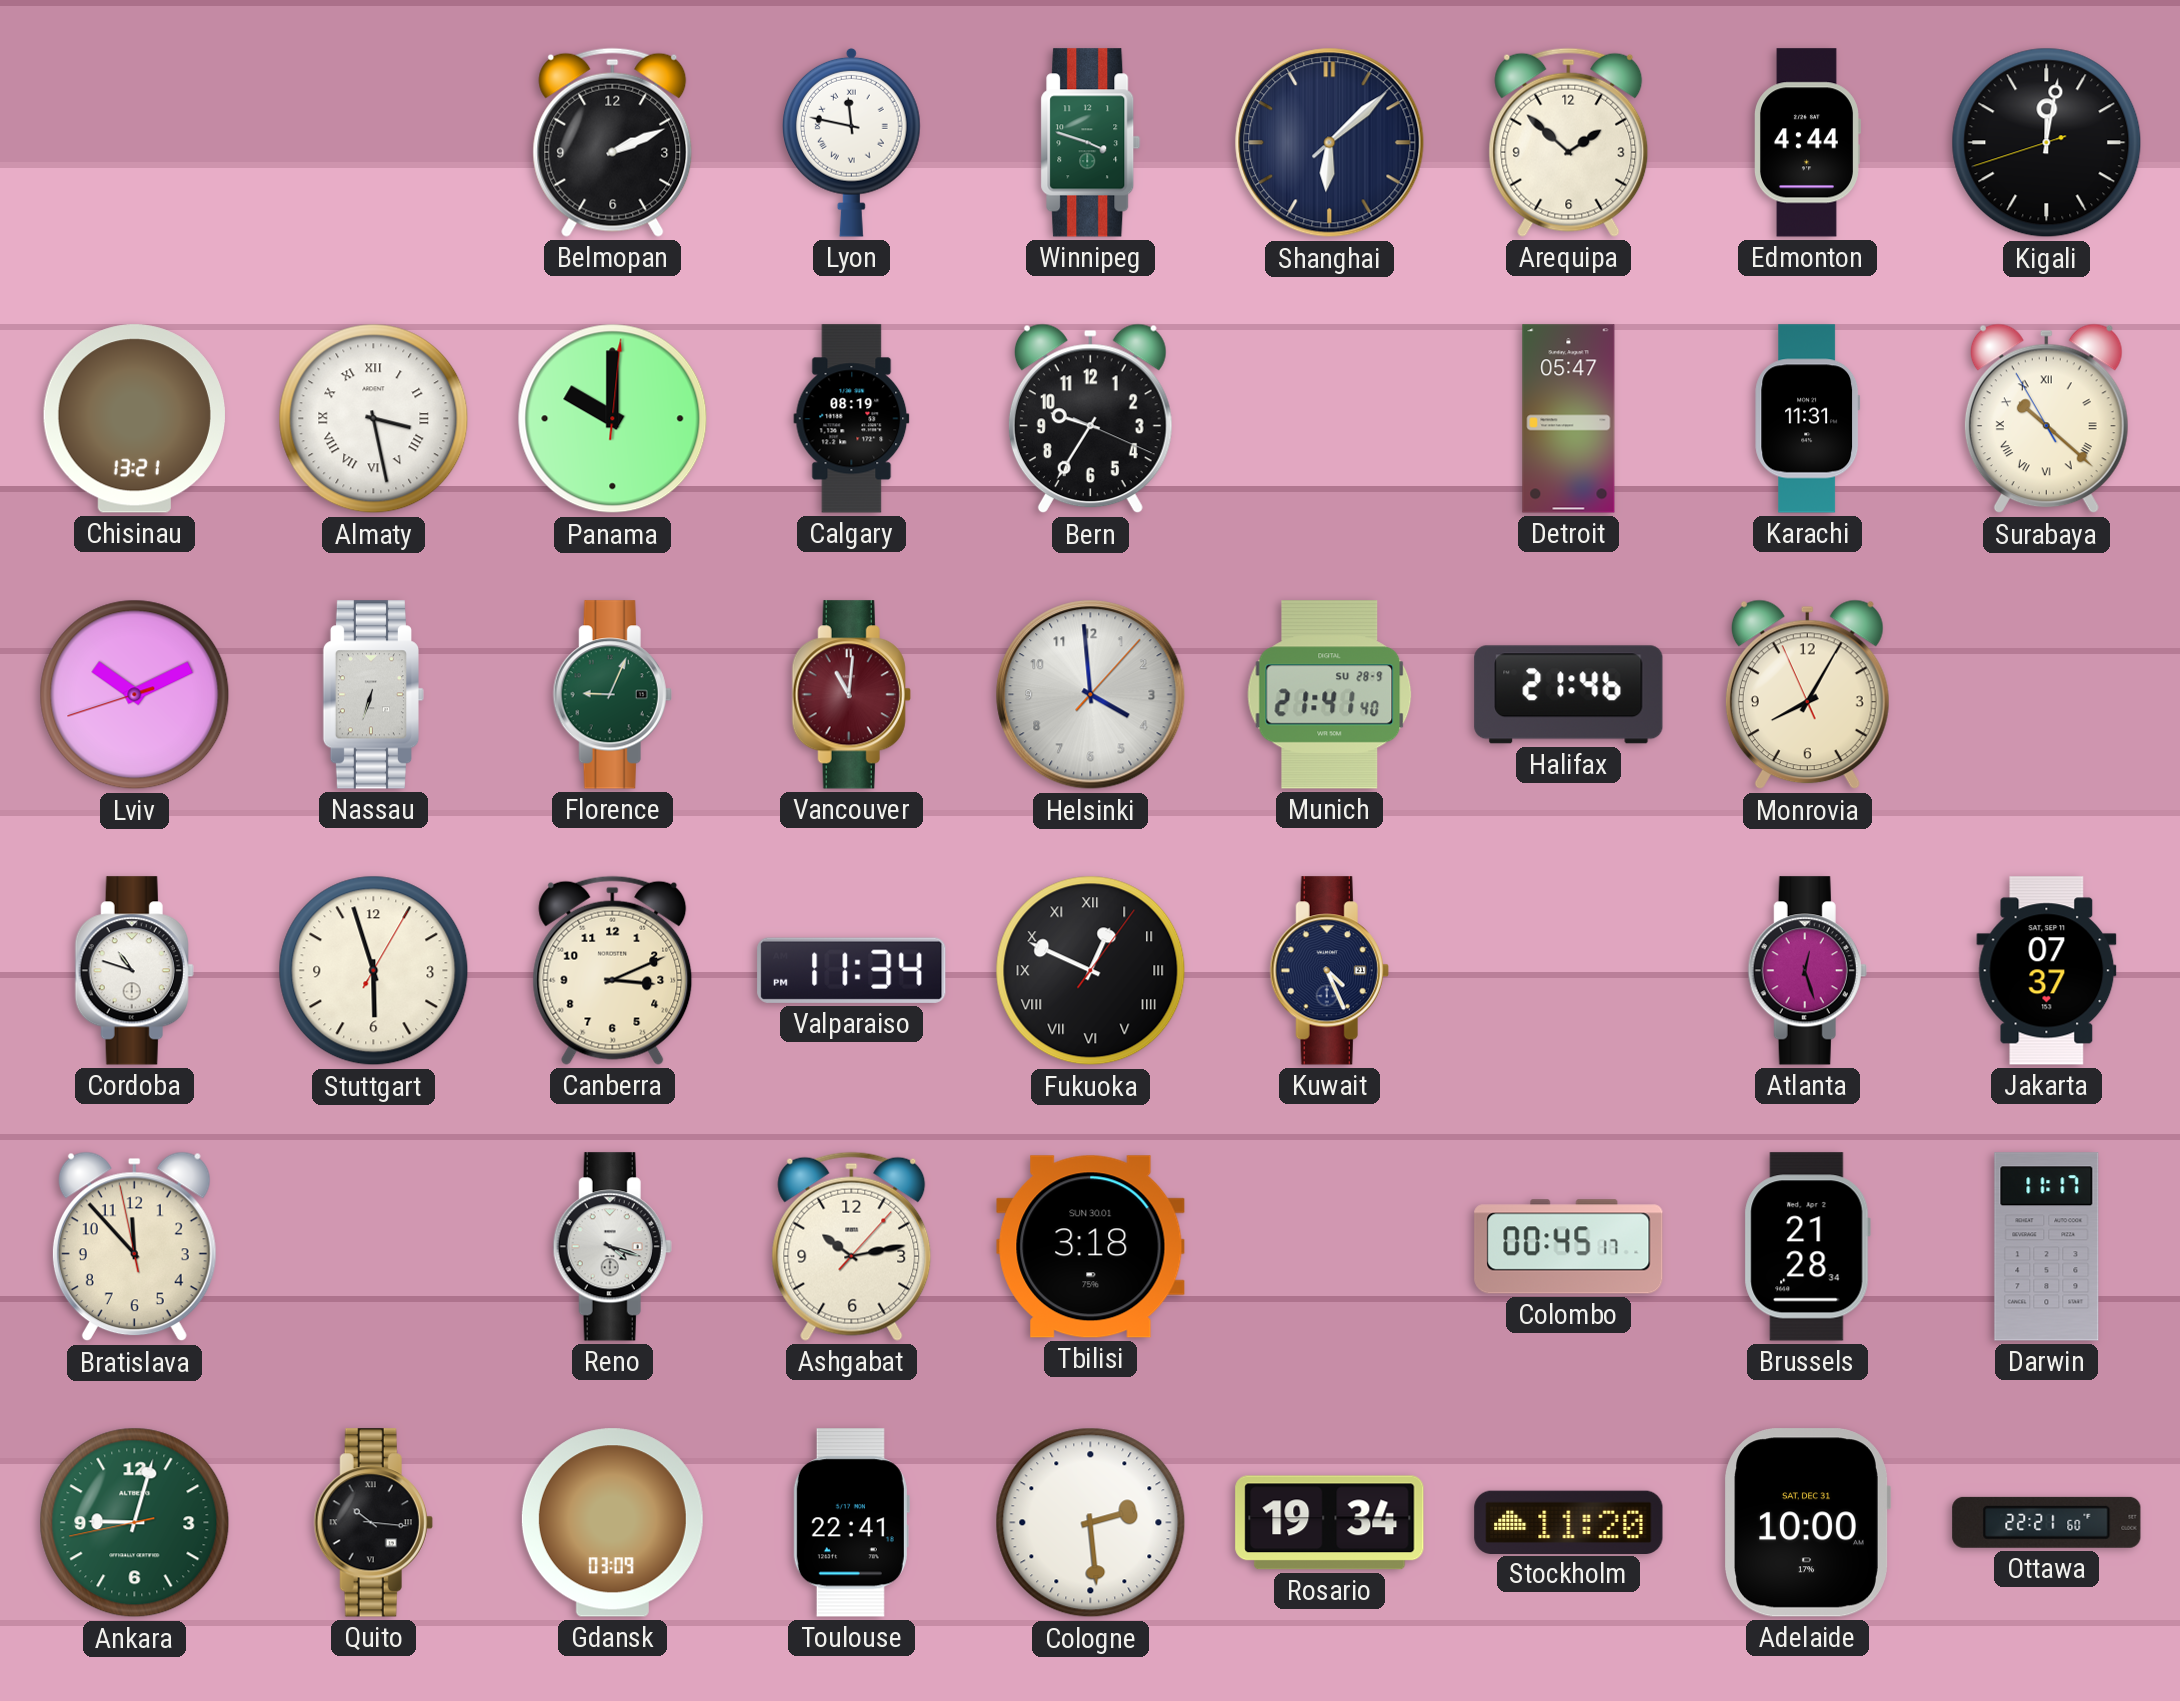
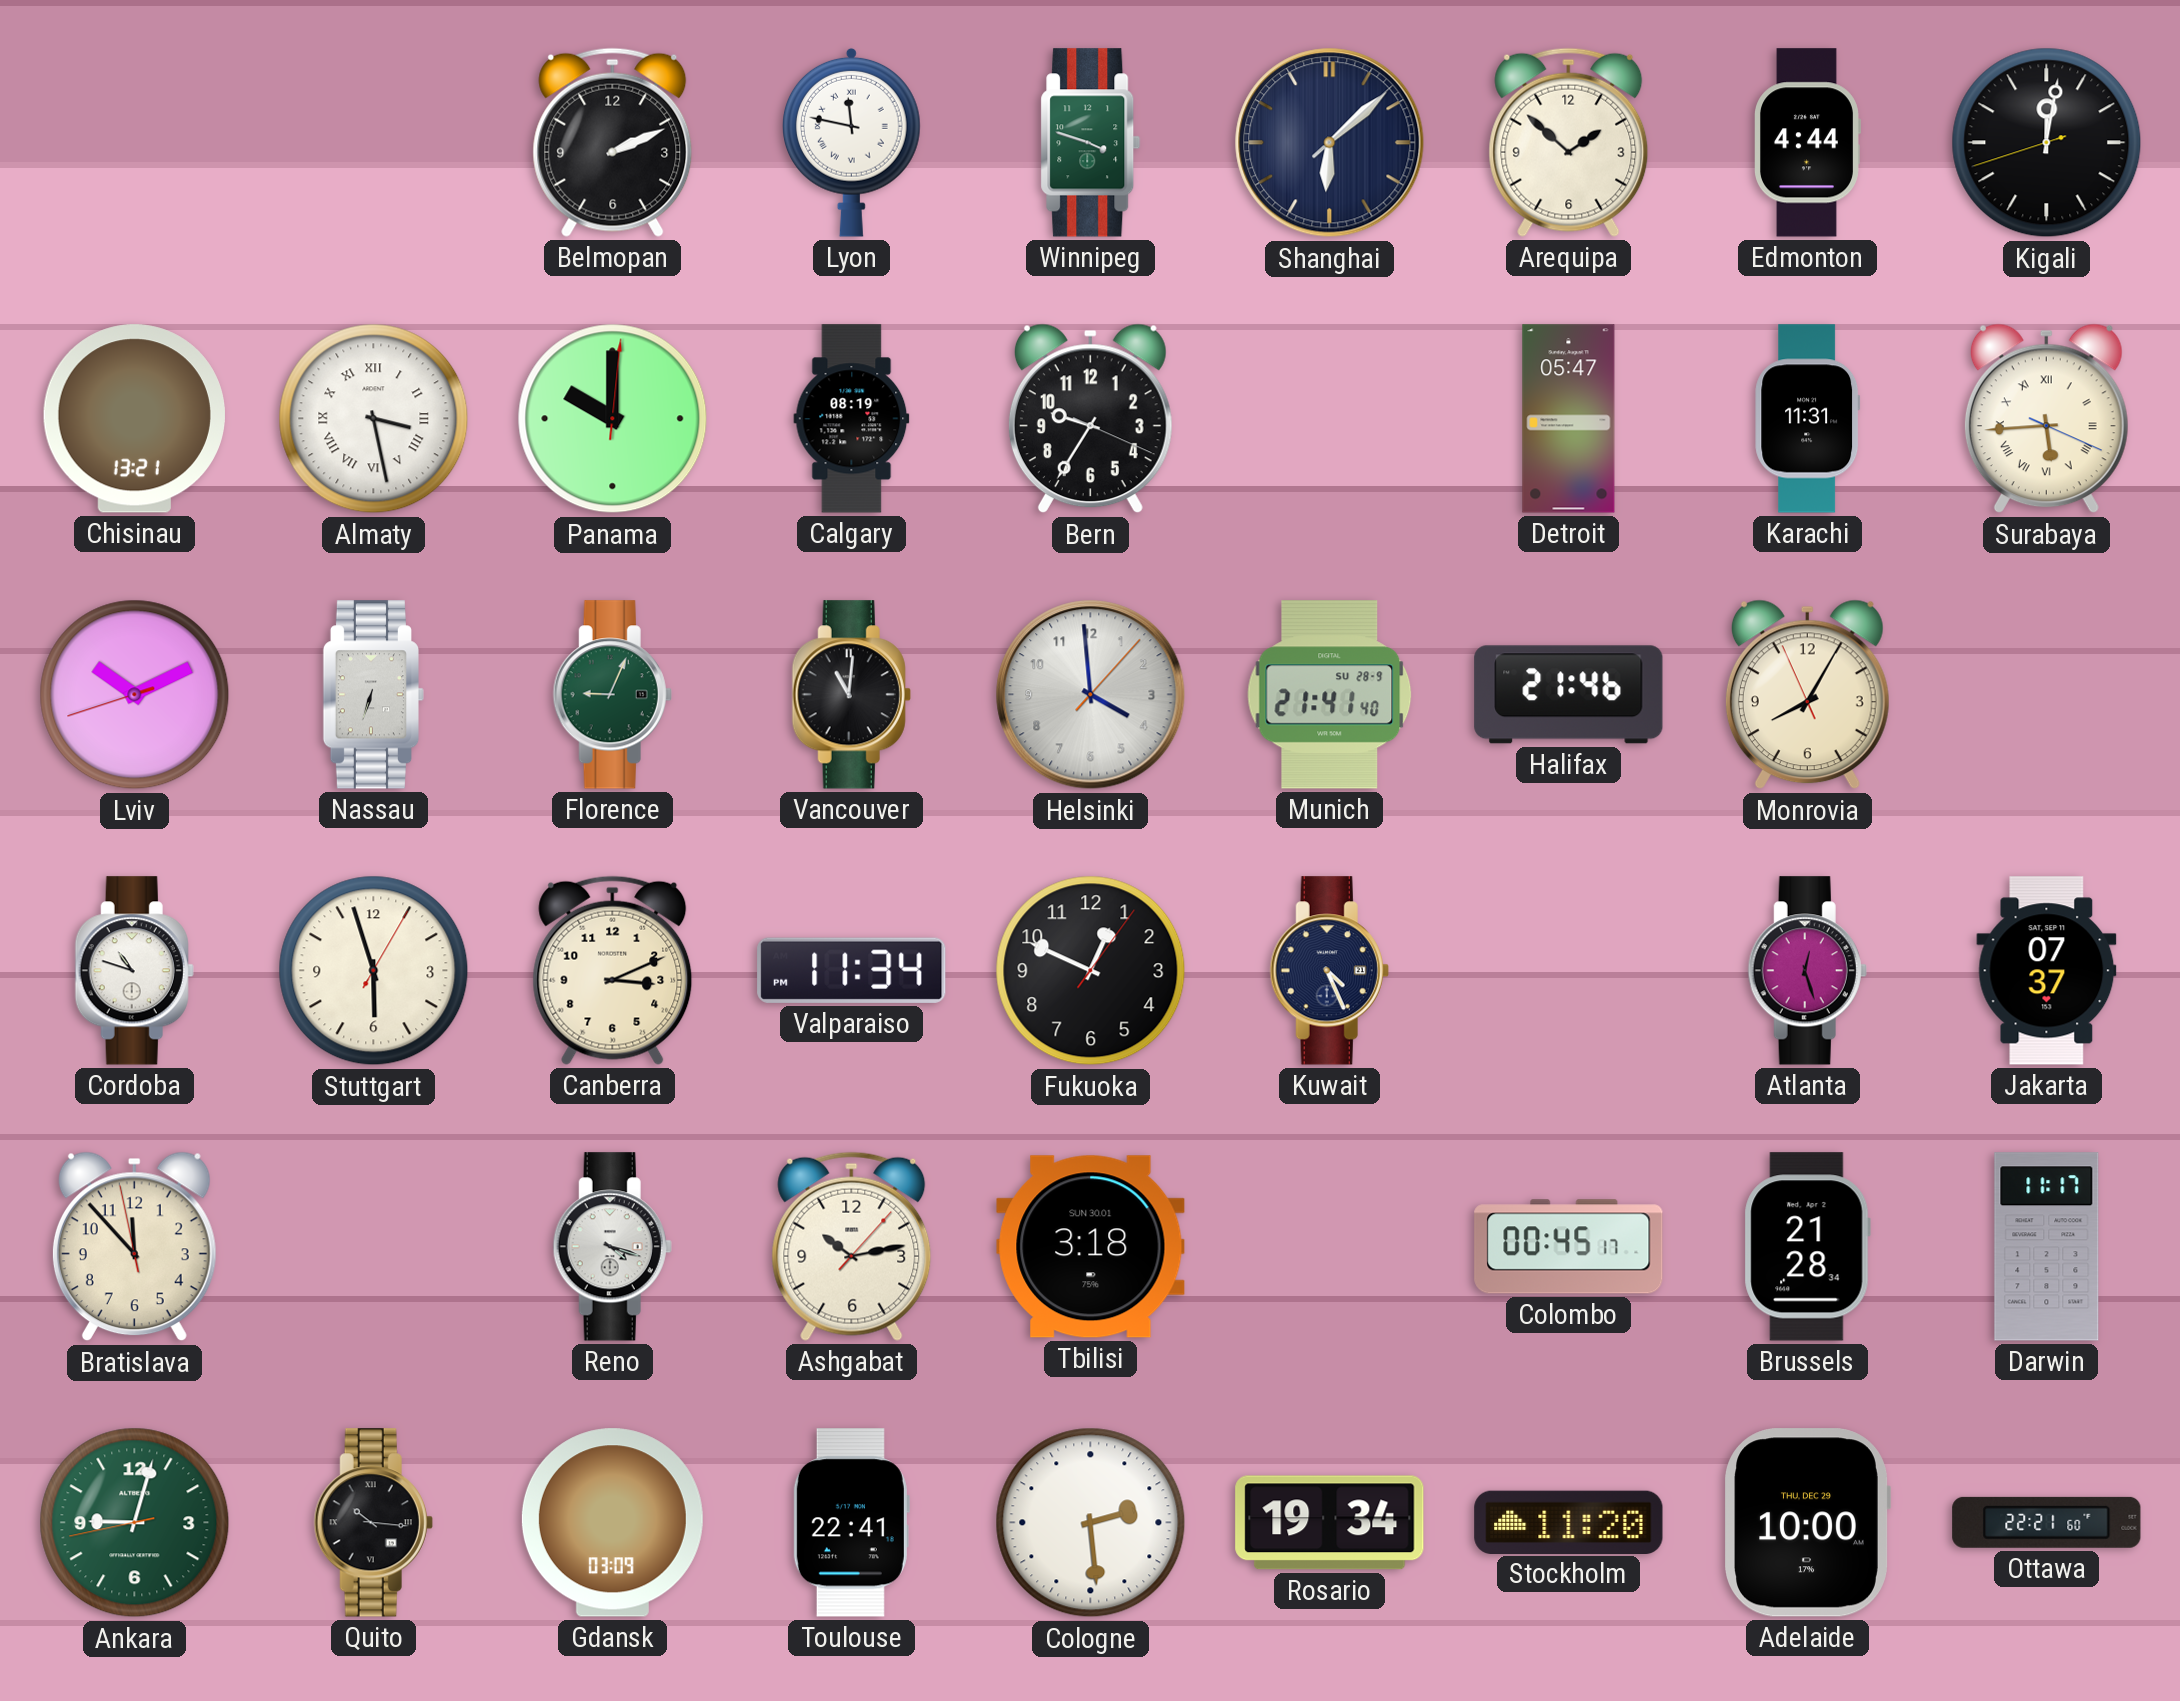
Surabaya: 10:21 -> 5:44
Vancouver dial: burgundy -> black
Fukuoka numerals: Roman -> Arabic
Adelaide date: SAT, DEC 31 -> THU, DEC 29
